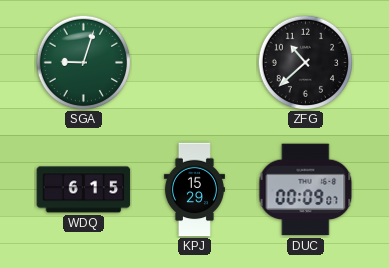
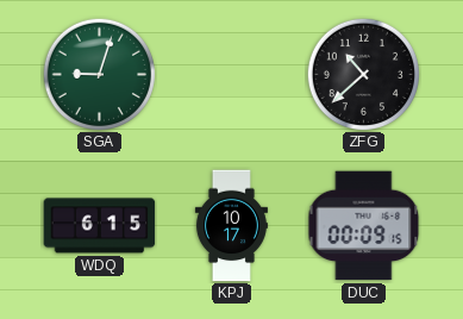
KPJ: 15:29 -> 10:17
DUC: 00:09:07 -> 00:09:15
